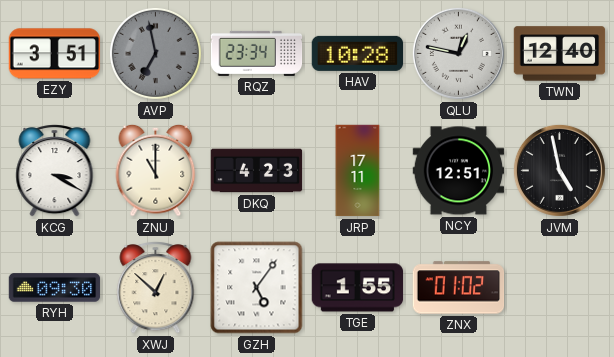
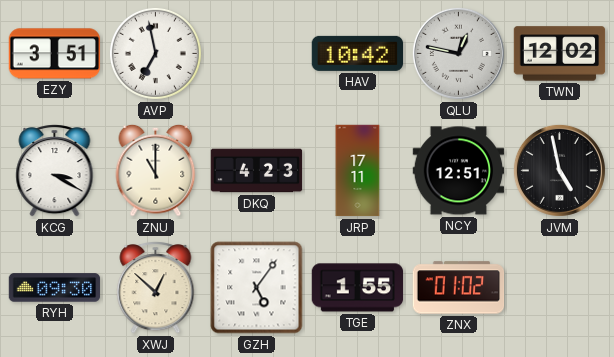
AVP dial: grey -> white
RQZ: 23:34 -> none
HAV: 10:28 -> 10:42
TWN: 12:40 -> 12:02
